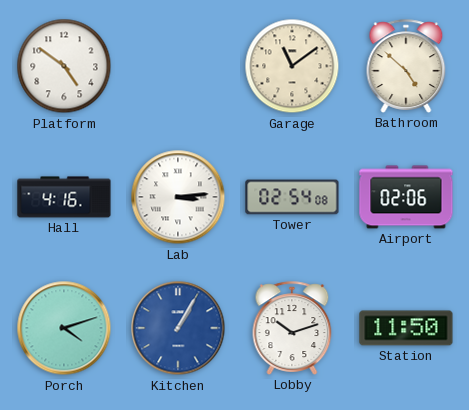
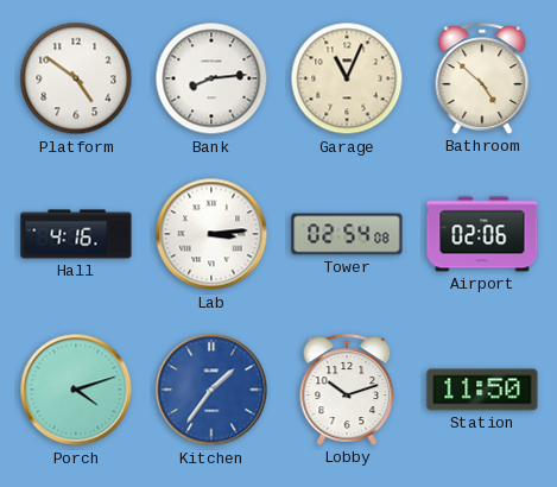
Bank: none -> 8:14
Garage: 11:09 -> 11:04
Kitchen: 1:05 -> 1:36
